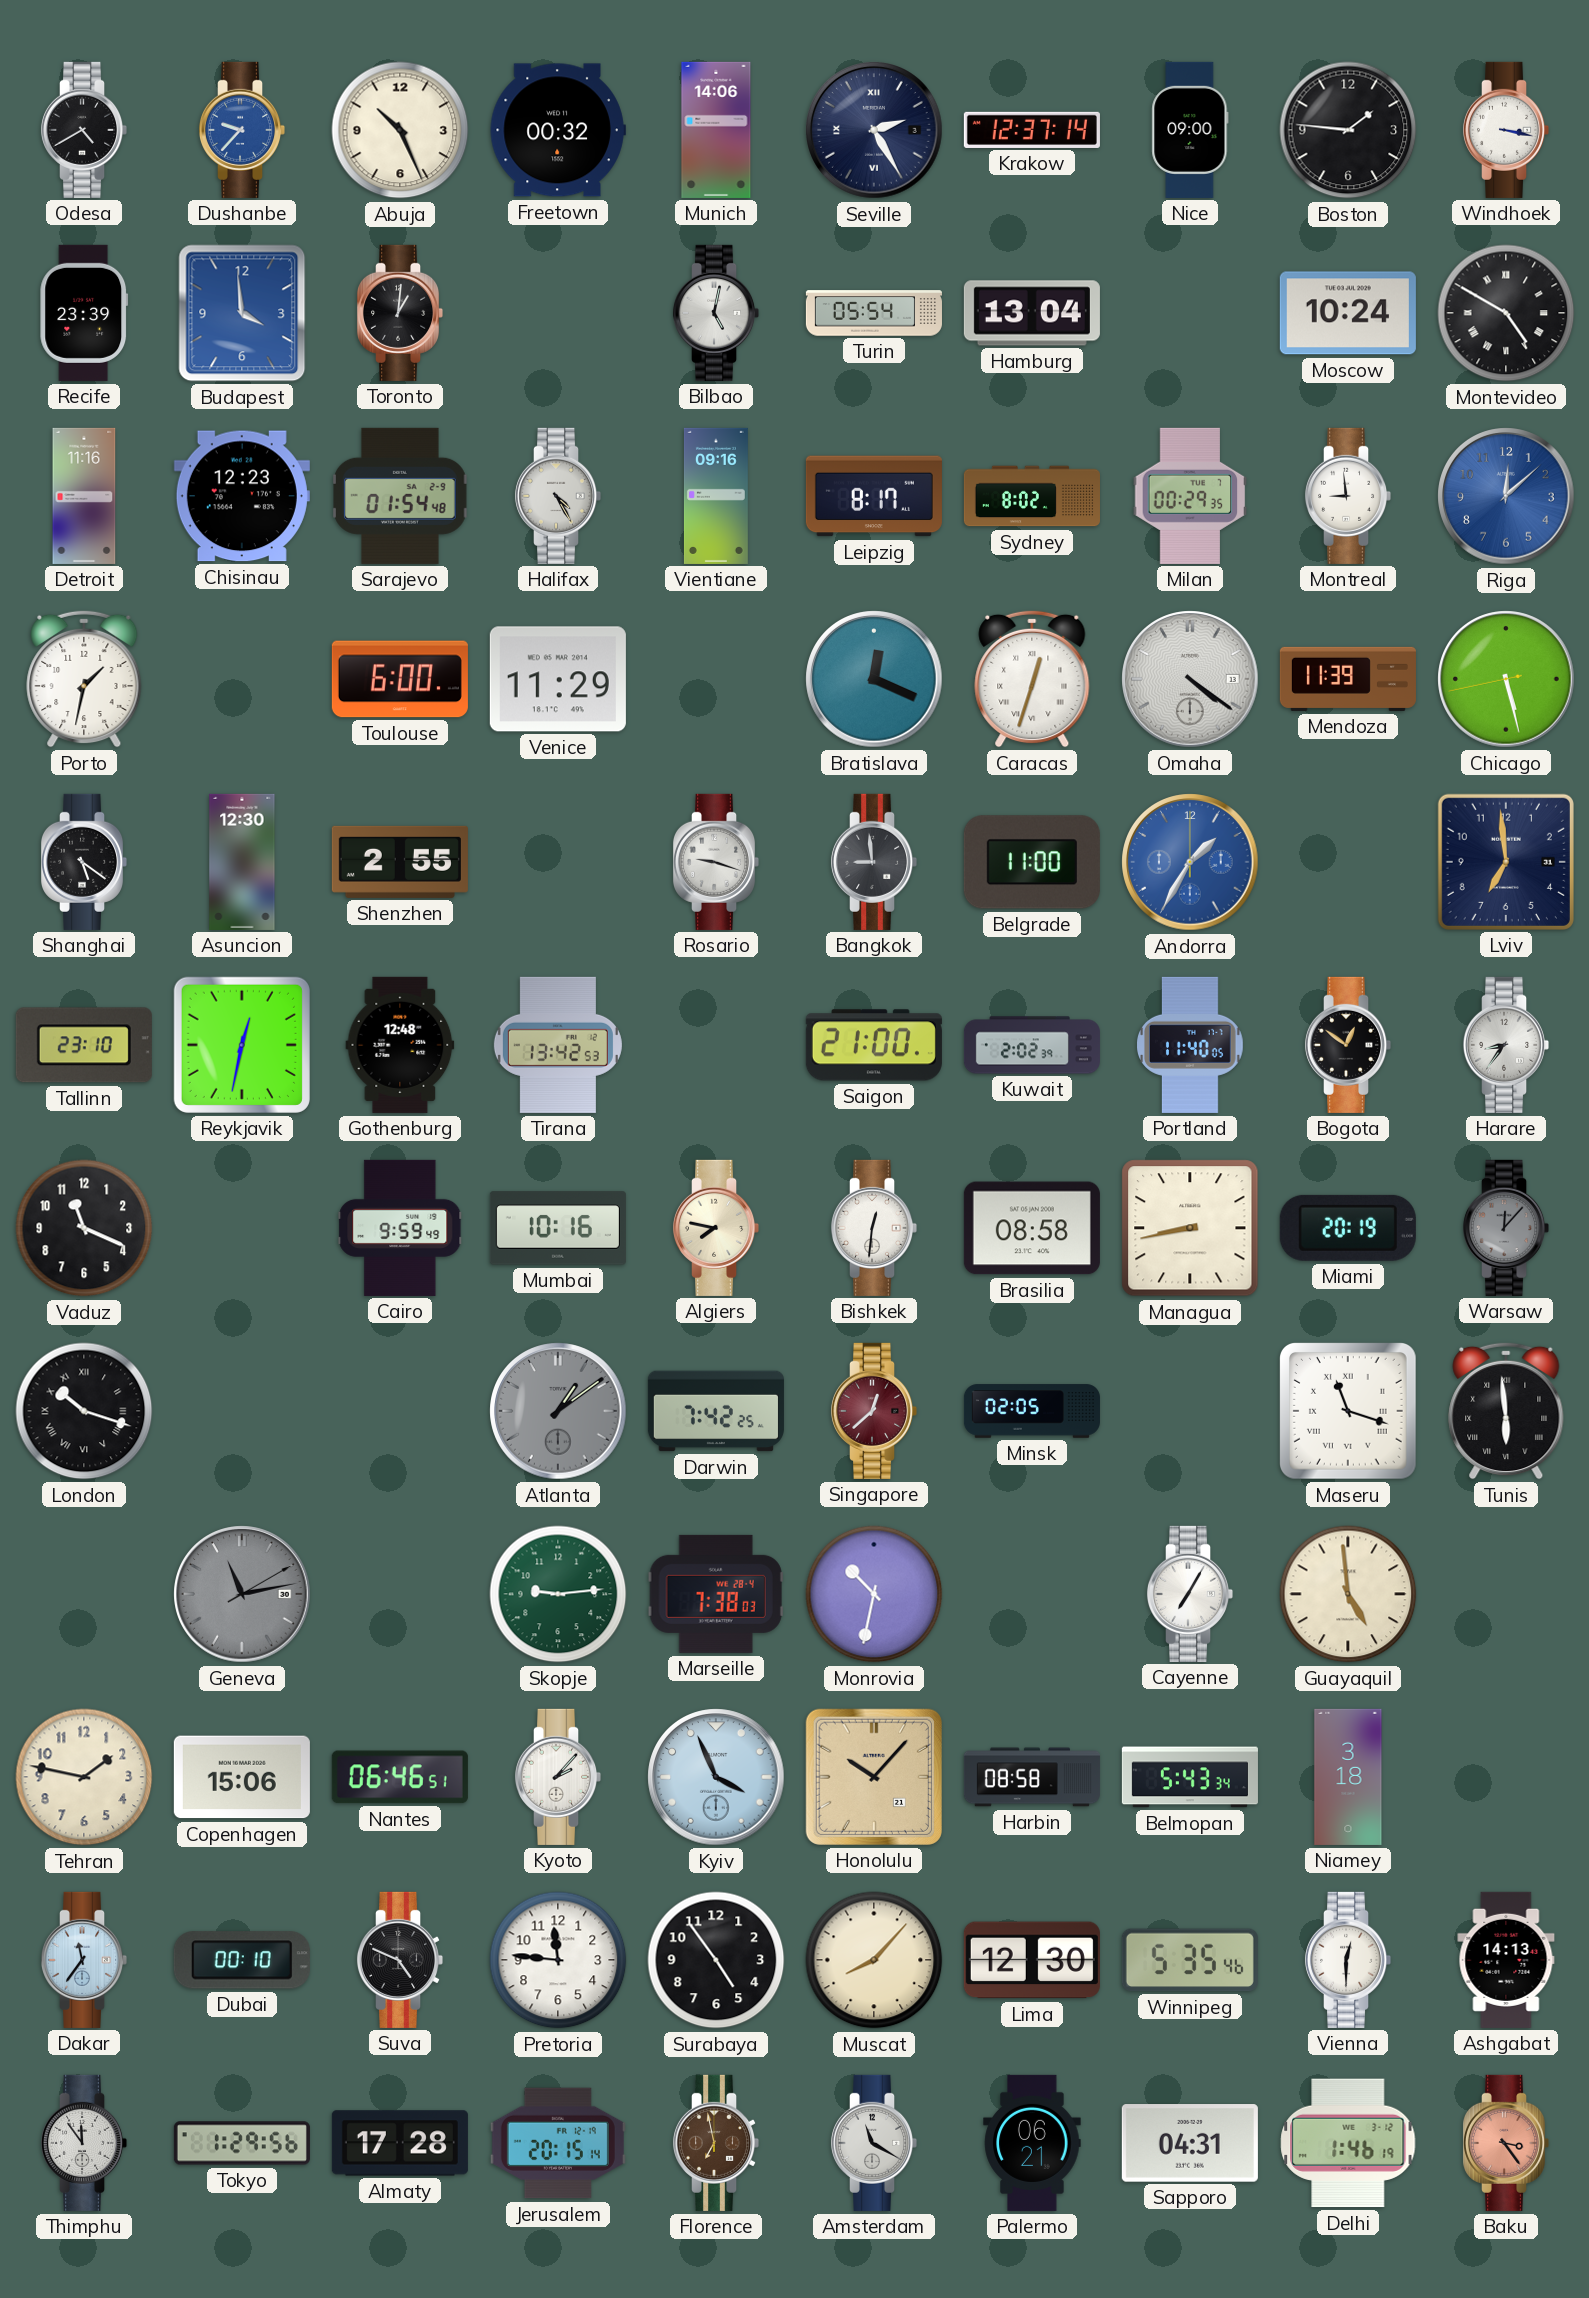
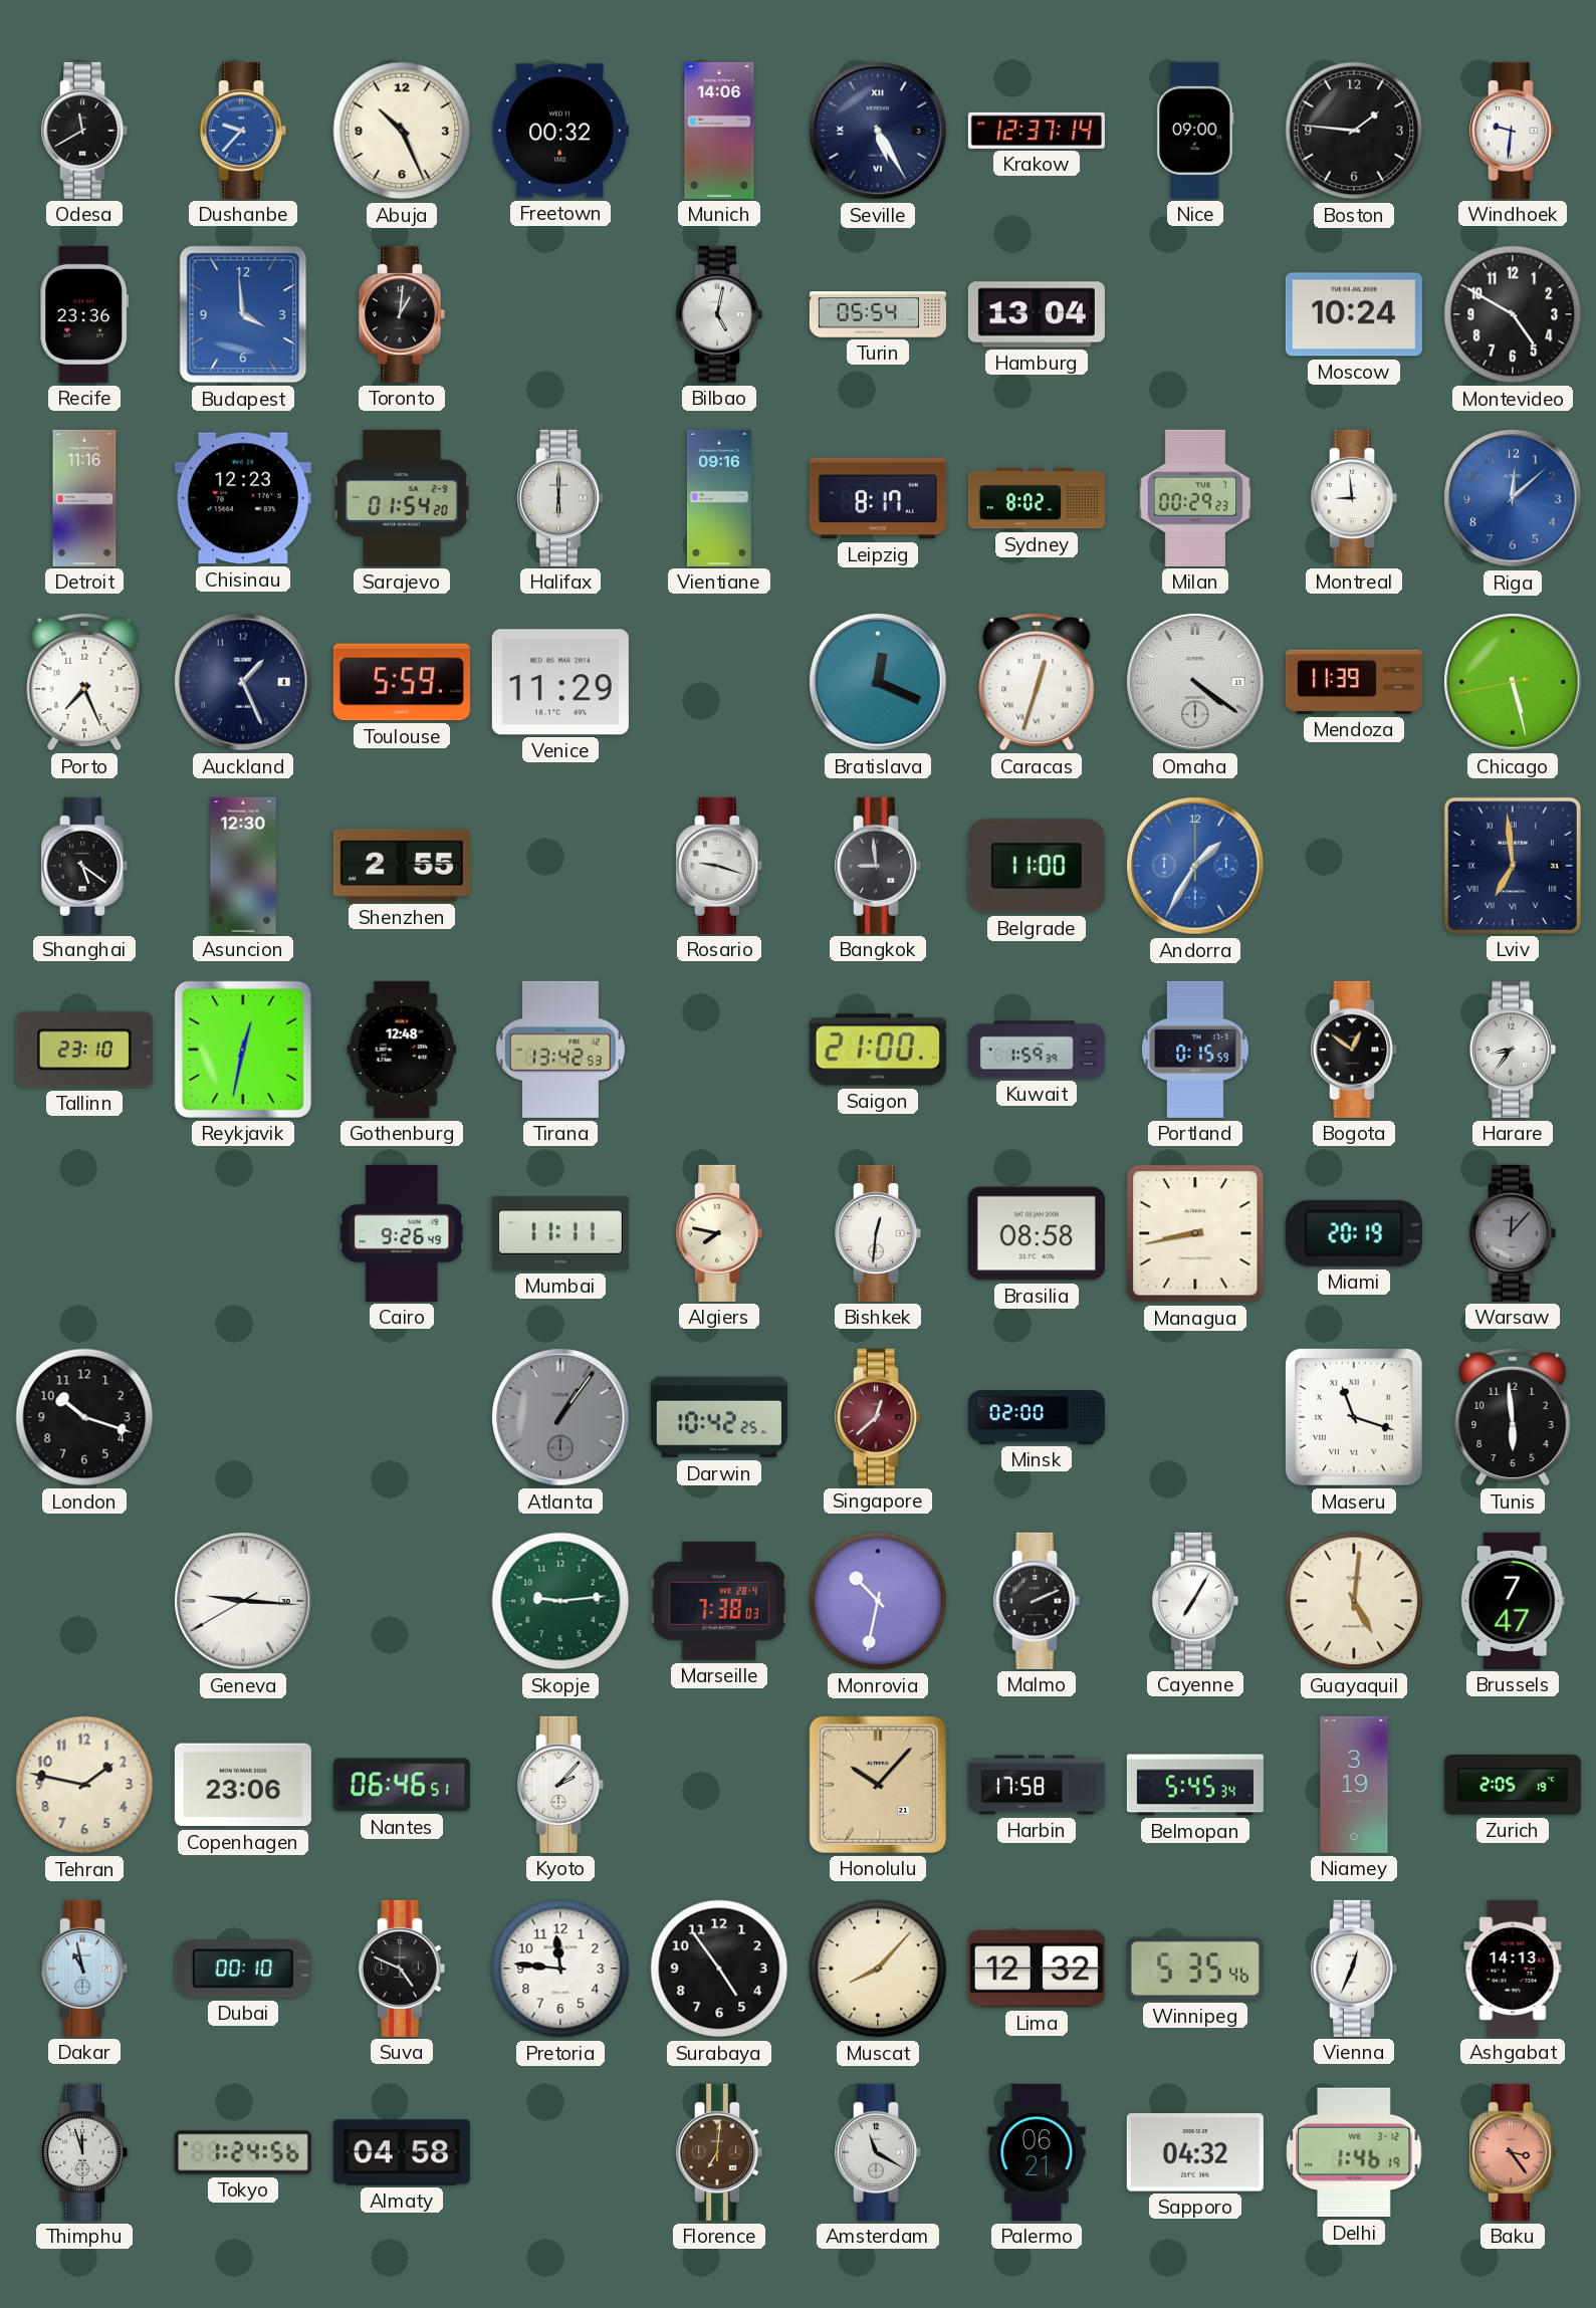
Odesa: 4:40 -> 11:40
Seville: 2:25 -> 5:25
Windhoek: 3:17 -> 9:31
Recife: 23:39 -> 23:36
Montevideo numerals: Roman -> Arabic
Sarajevo: 01:54:48 -> 01:54:20
Halifax: 4:25 -> 6:00
Milan: 00:29:35 -> 00:29:23
Porto: 1:32 -> 7:26
Auckland: none -> 1:26
Toulouse: 6:00 -> 5:59
Lviv numerals: Arabic -> Roman
Kuwait: 2:02 -> 1:59
Portland: 11:40 -> 0:15
Vaduz: 11:19 -> none
Cairo: 9:59 -> 9:26
Mumbai: 10:16 -> 11:11
London numerals: Roman -> Arabic
Atlanta: 1:09 -> 1:06
Darwin: 7:42 -> 10:42
Minsk: 02:05 -> 02:00
Tunis numerals: Roman -> Arabic
Geneva: 11:13 -> 9:15
Geneva dial: grey -> white
Malmo: none -> 2:11
Guayaquil: 4:59 -> 5:01
Brussels: none -> 7:47
Copenhagen: 15:06 -> 23:06
Kyiv: 3:56 -> none
Harbin: 08:58 -> 17:58
Belmopan: 5:43 -> 5:45
Niamey: 3:18 -> 3:19
Zurich: none -> 2:05
Dakar: 11:36 -> 10:58
Lima: 12:30 -> 12:32
Vienna: 12:30 -> 12:34
Thimphu: 11:54 -> 11:57
Tokyo: 1:29 -> 1:24
Almaty: 17:28 -> 04:58
Jerusalem: 20:15 -> none
Florence: 6:58 -> 7:01
Sapporo: 04:31 -> 04:32
